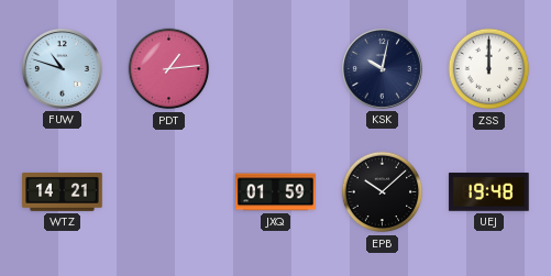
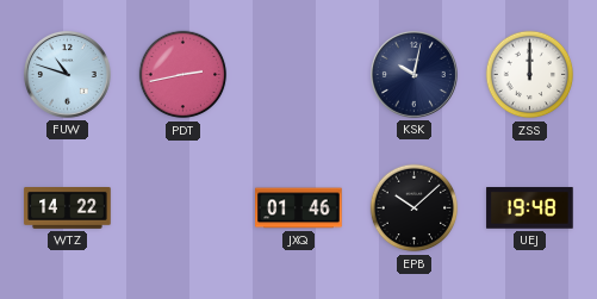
PDT: 1:14 -> 2:43
WTZ: 14:21 -> 14:22
JXQ: 01:59 -> 01:46
